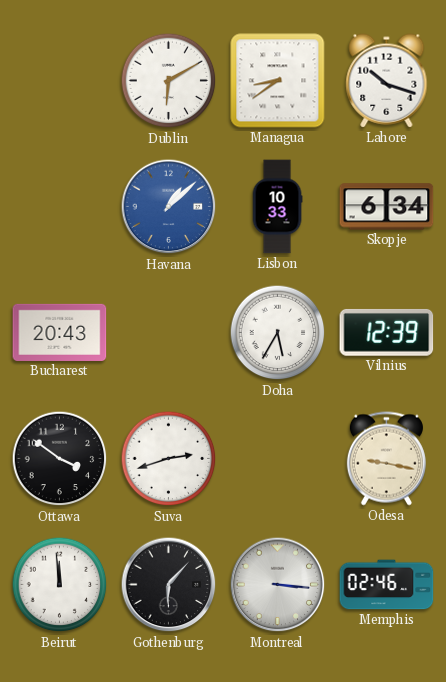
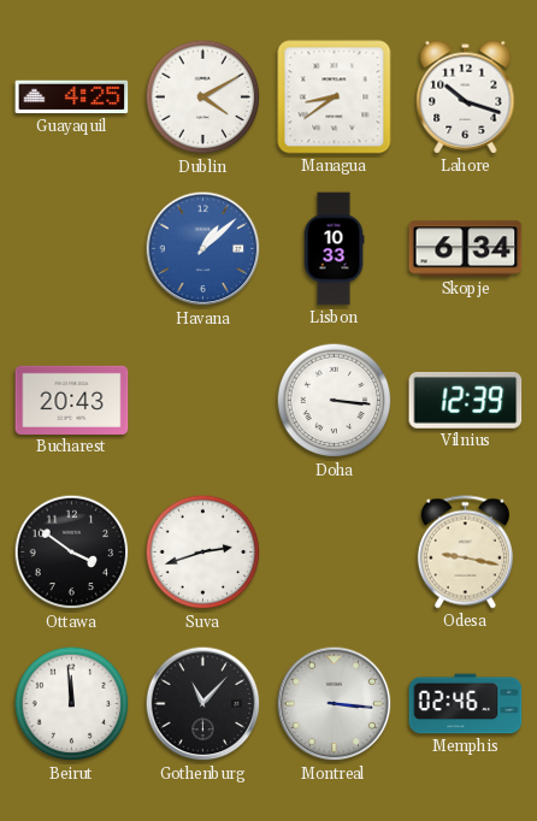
Guayaquil: none -> 4:25
Dublin: 6:10 -> 4:10
Doha: 5:35 -> 3:16
Gothenburg: 6:07 -> 11:07
